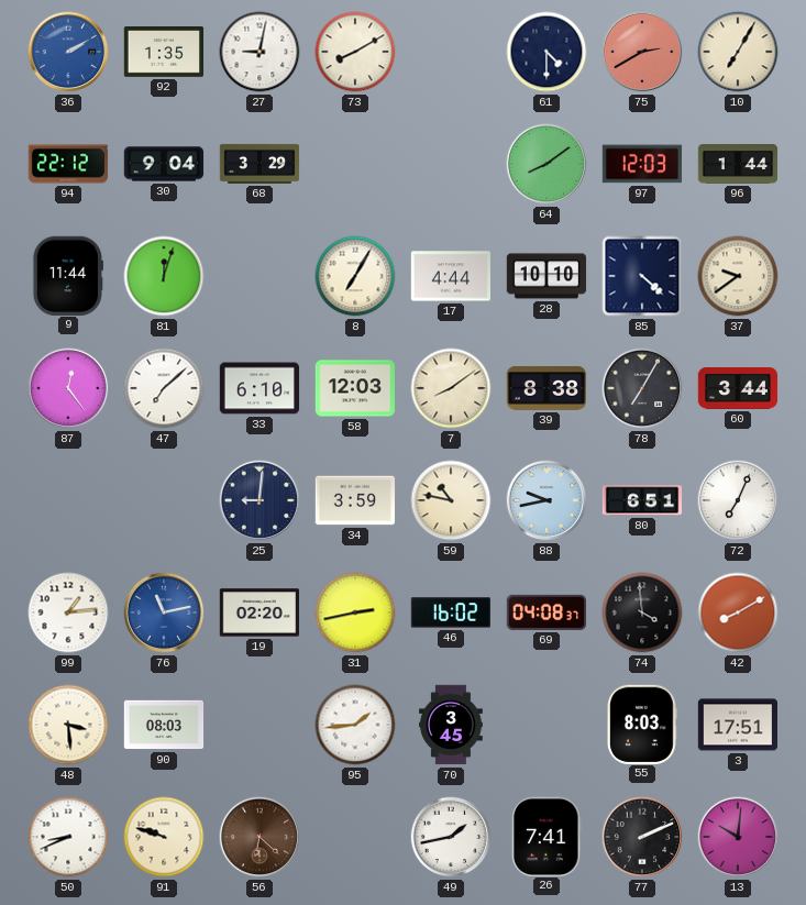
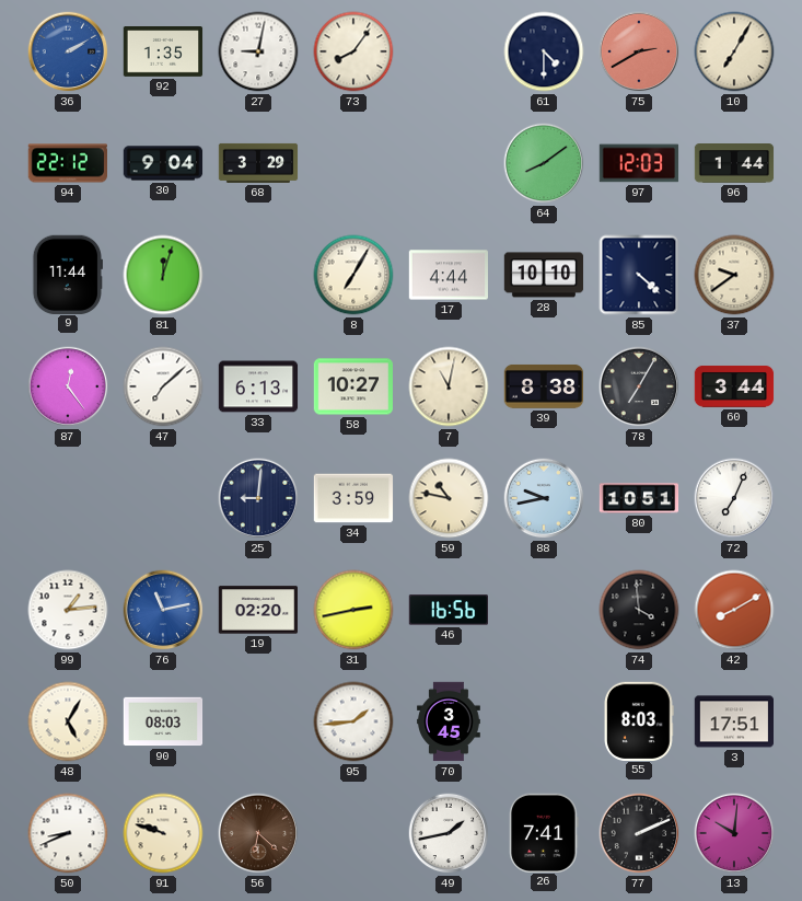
73: 8:10 -> 8:06
33: 6:10 -> 6:13
58: 12:03 -> 10:27
7: 8:09 -> 11:02
80: 6:51 -> 10:51
46: 16:02 -> 16:56
69: 04:08 -> none
48: 3:29 -> 5:05
